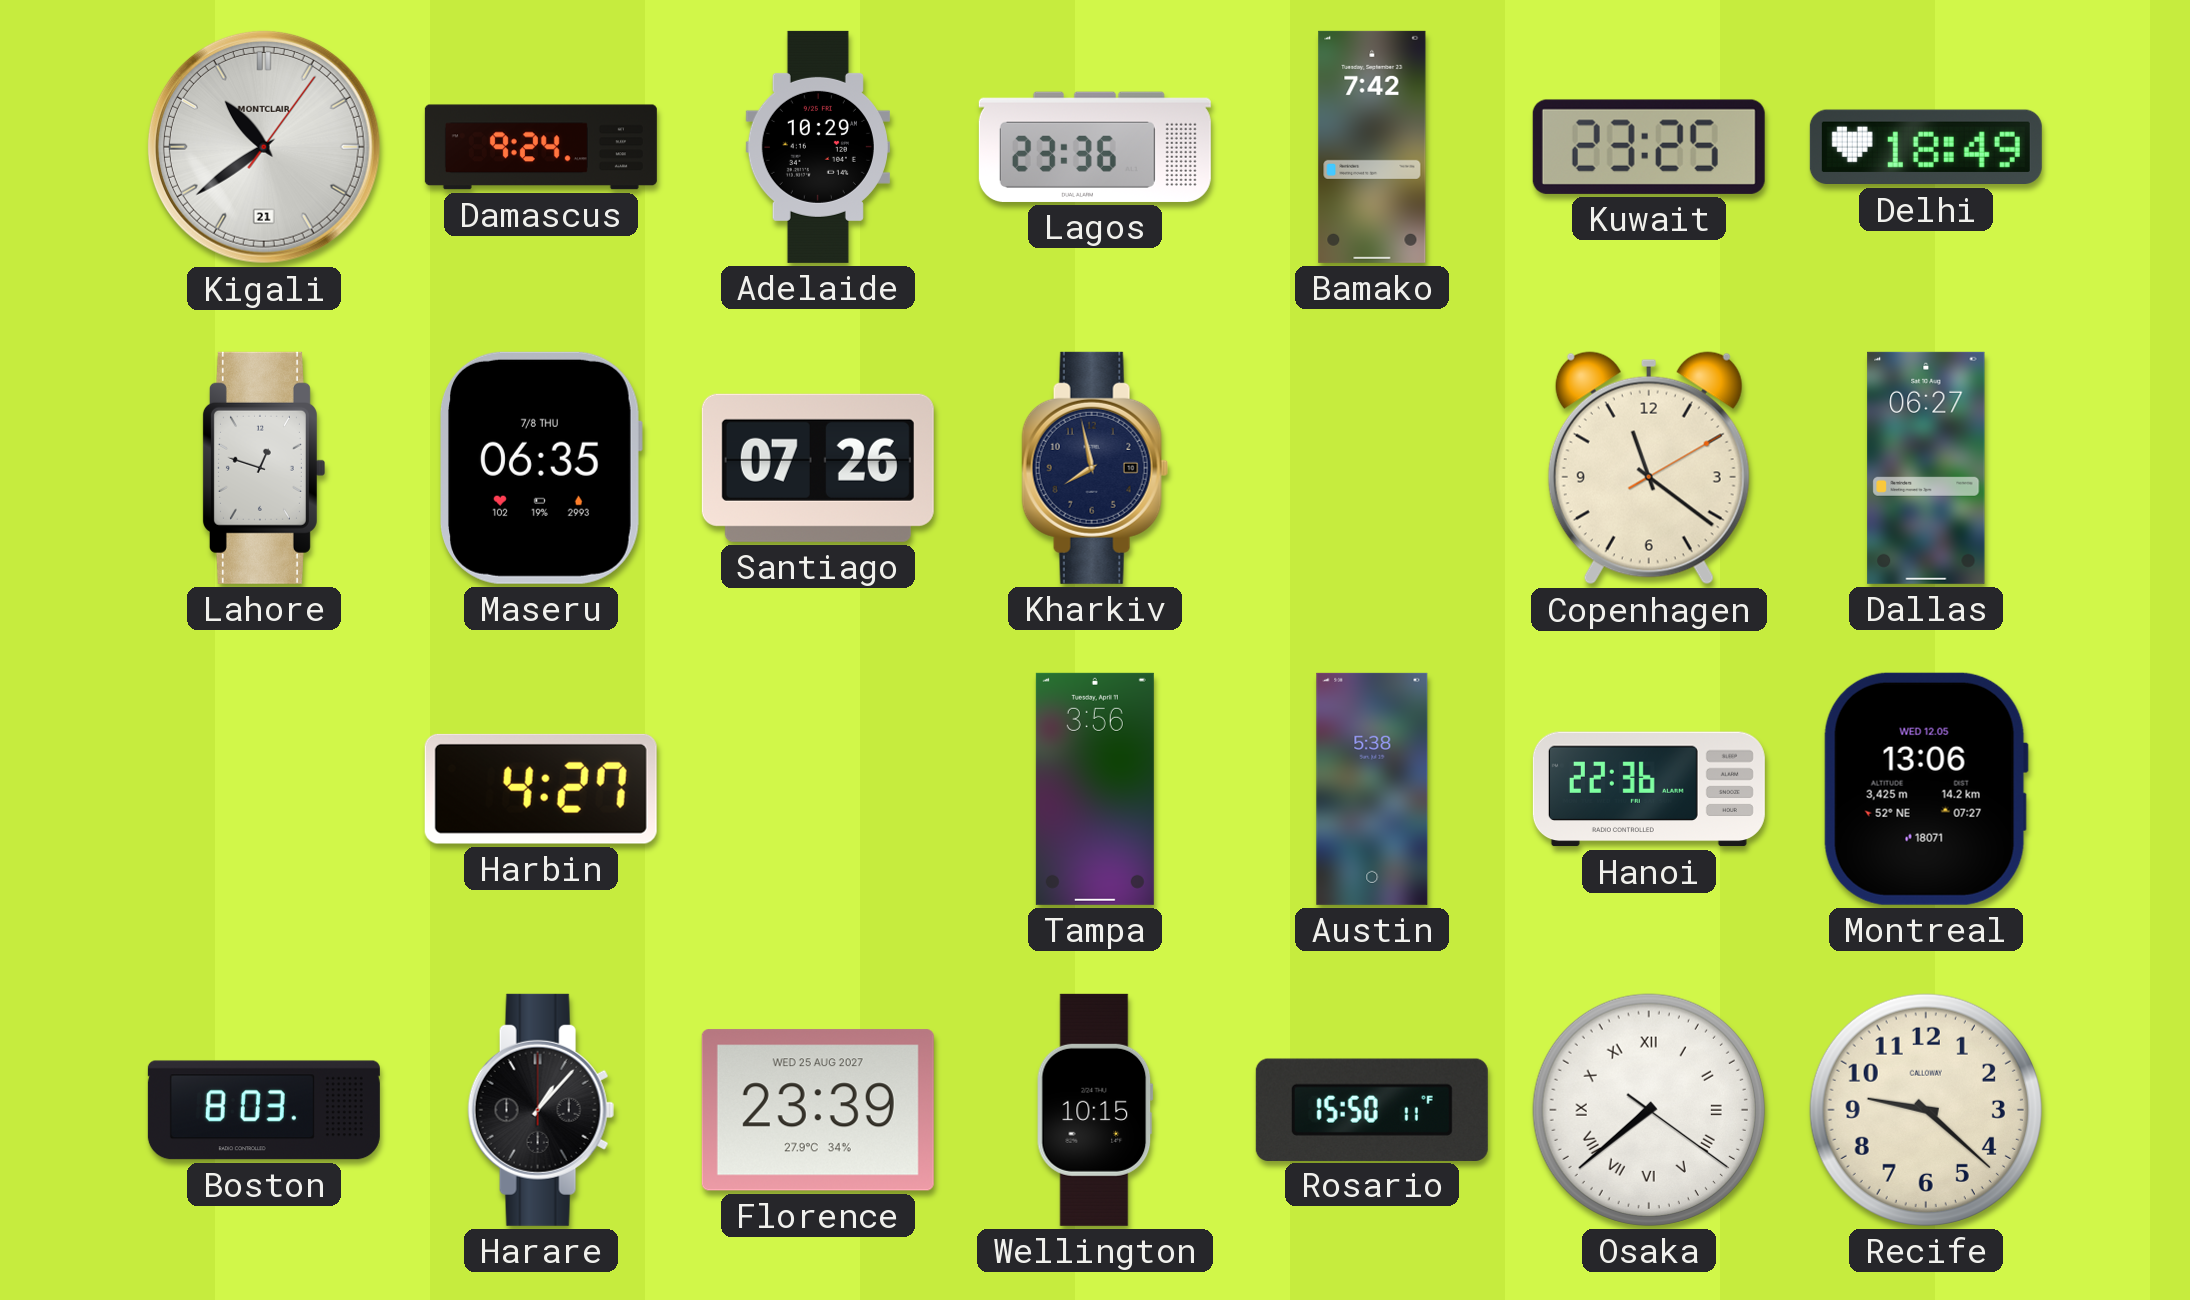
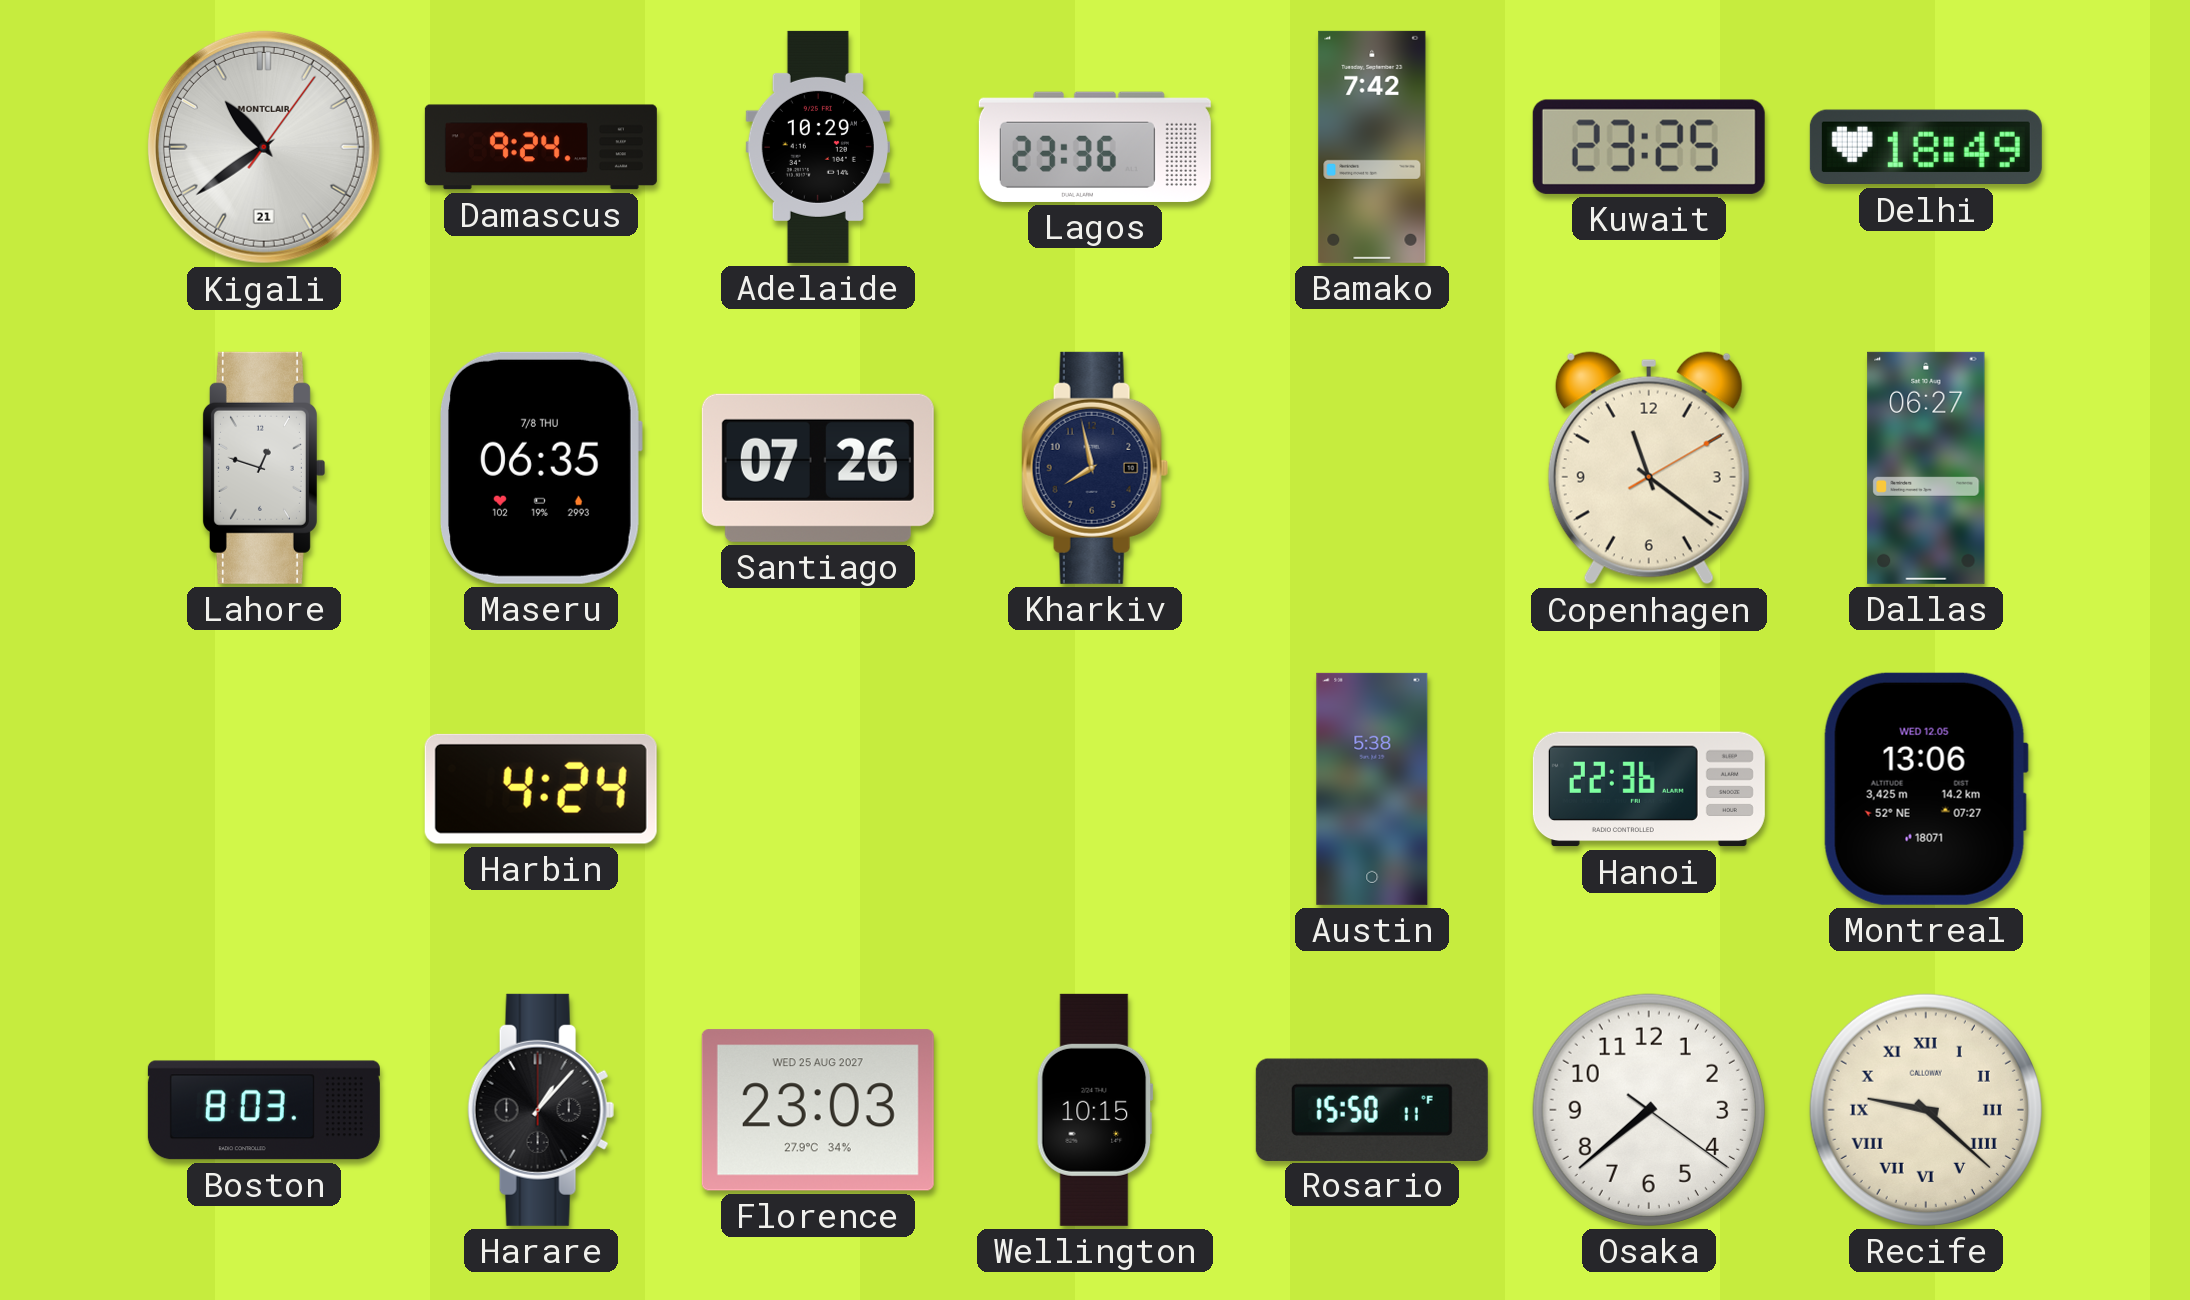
Harbin: 4:27 -> 4:24
Tampa: 3:56 -> none
Florence: 23:39 -> 23:03
Osaka numerals: Roman -> Arabic
Recife numerals: Arabic -> Roman
